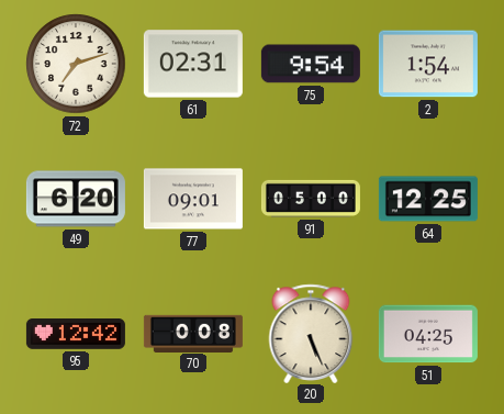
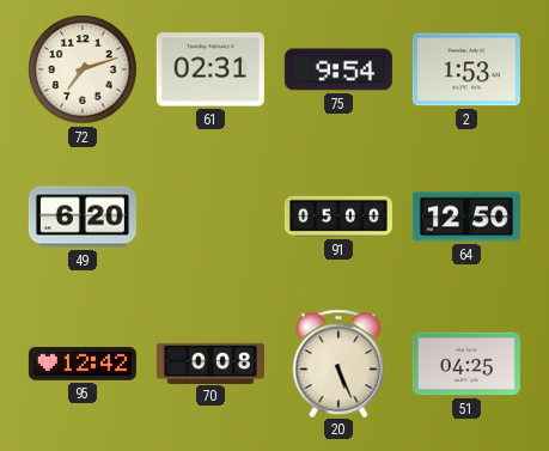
2: 1:54 -> 1:53
77: 09:01 -> none
64: 12:25 -> 12:50
